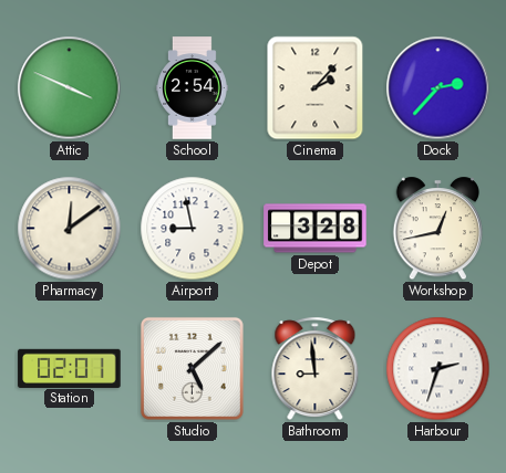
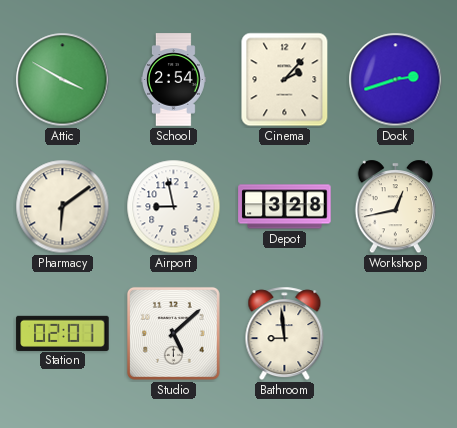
Attic: 3:49 -> 3:50
Dock: 2:37 -> 2:42
Pharmacy: 12:09 -> 6:09
Harbour: 2:33 -> none
